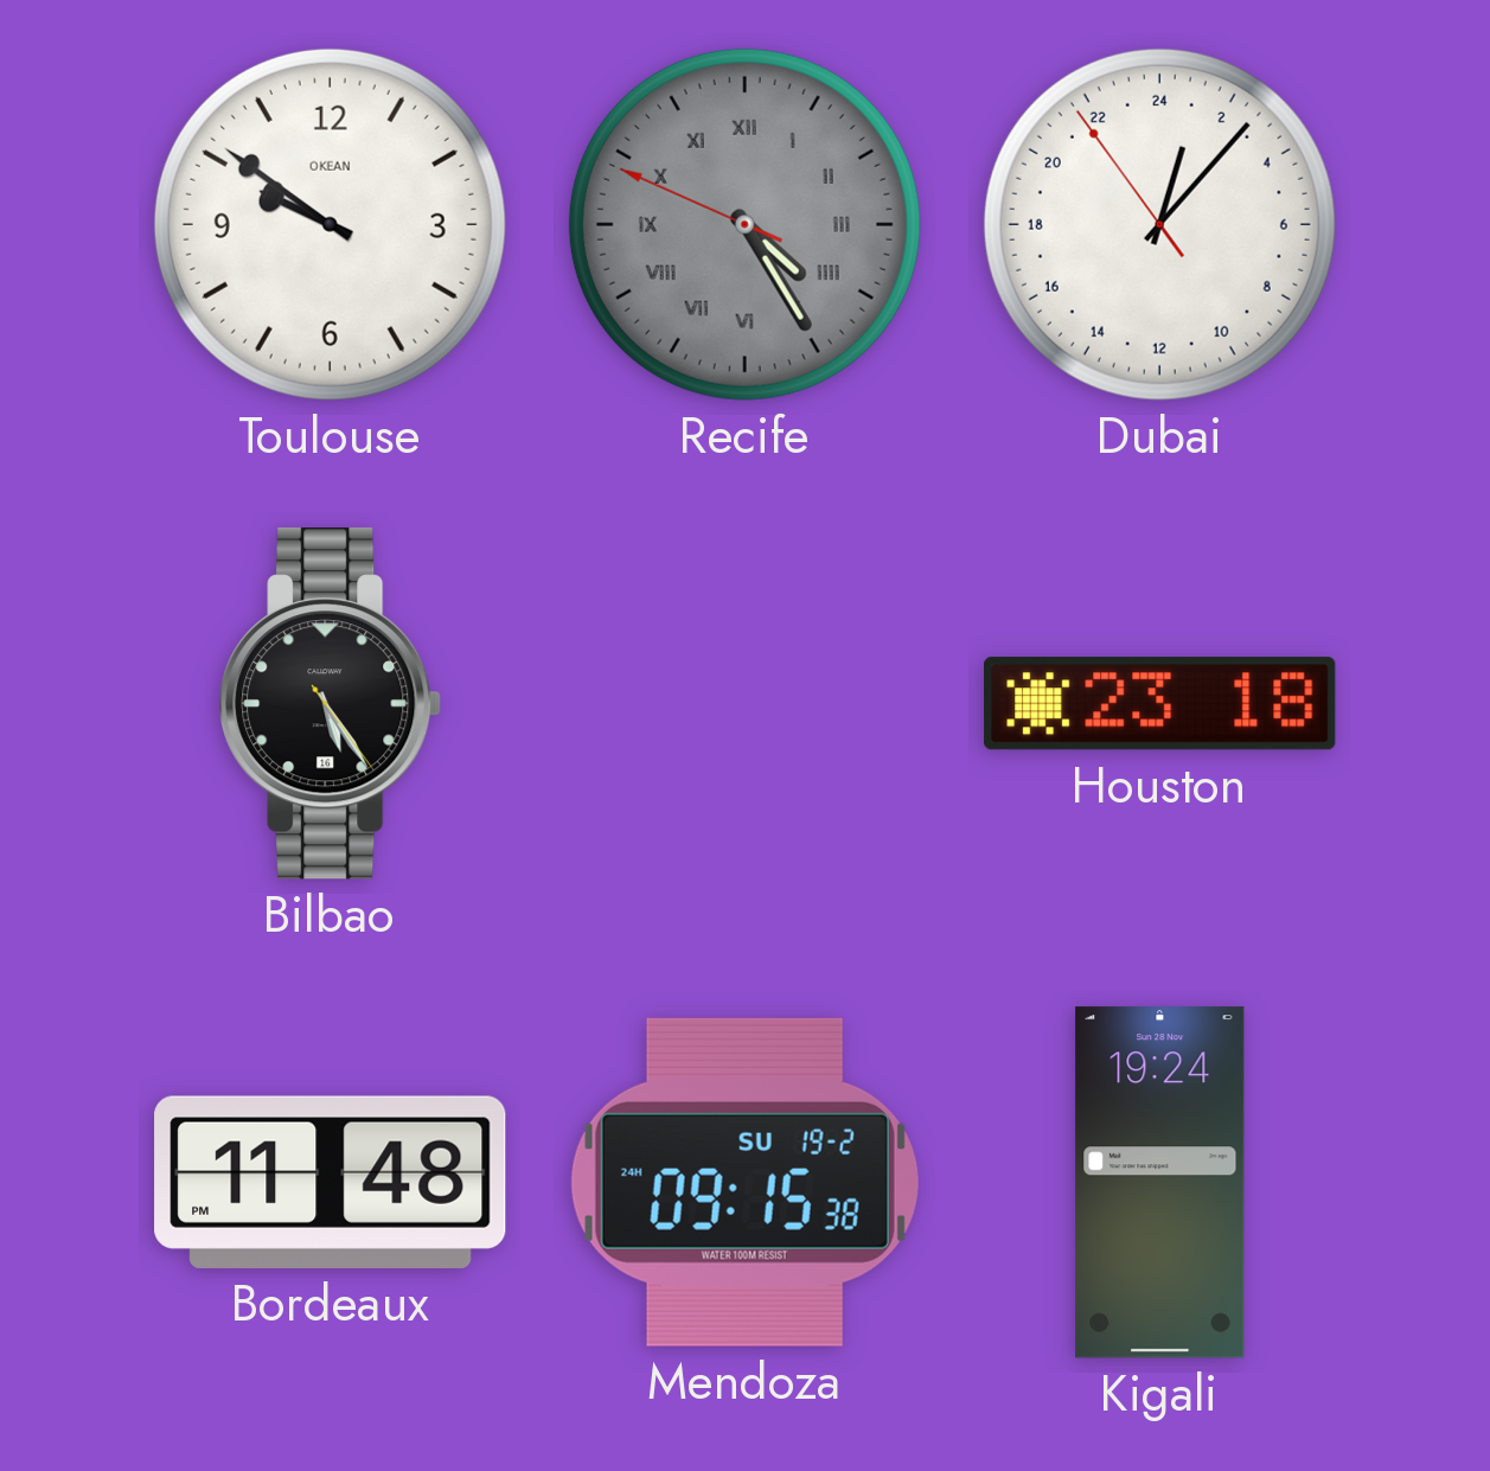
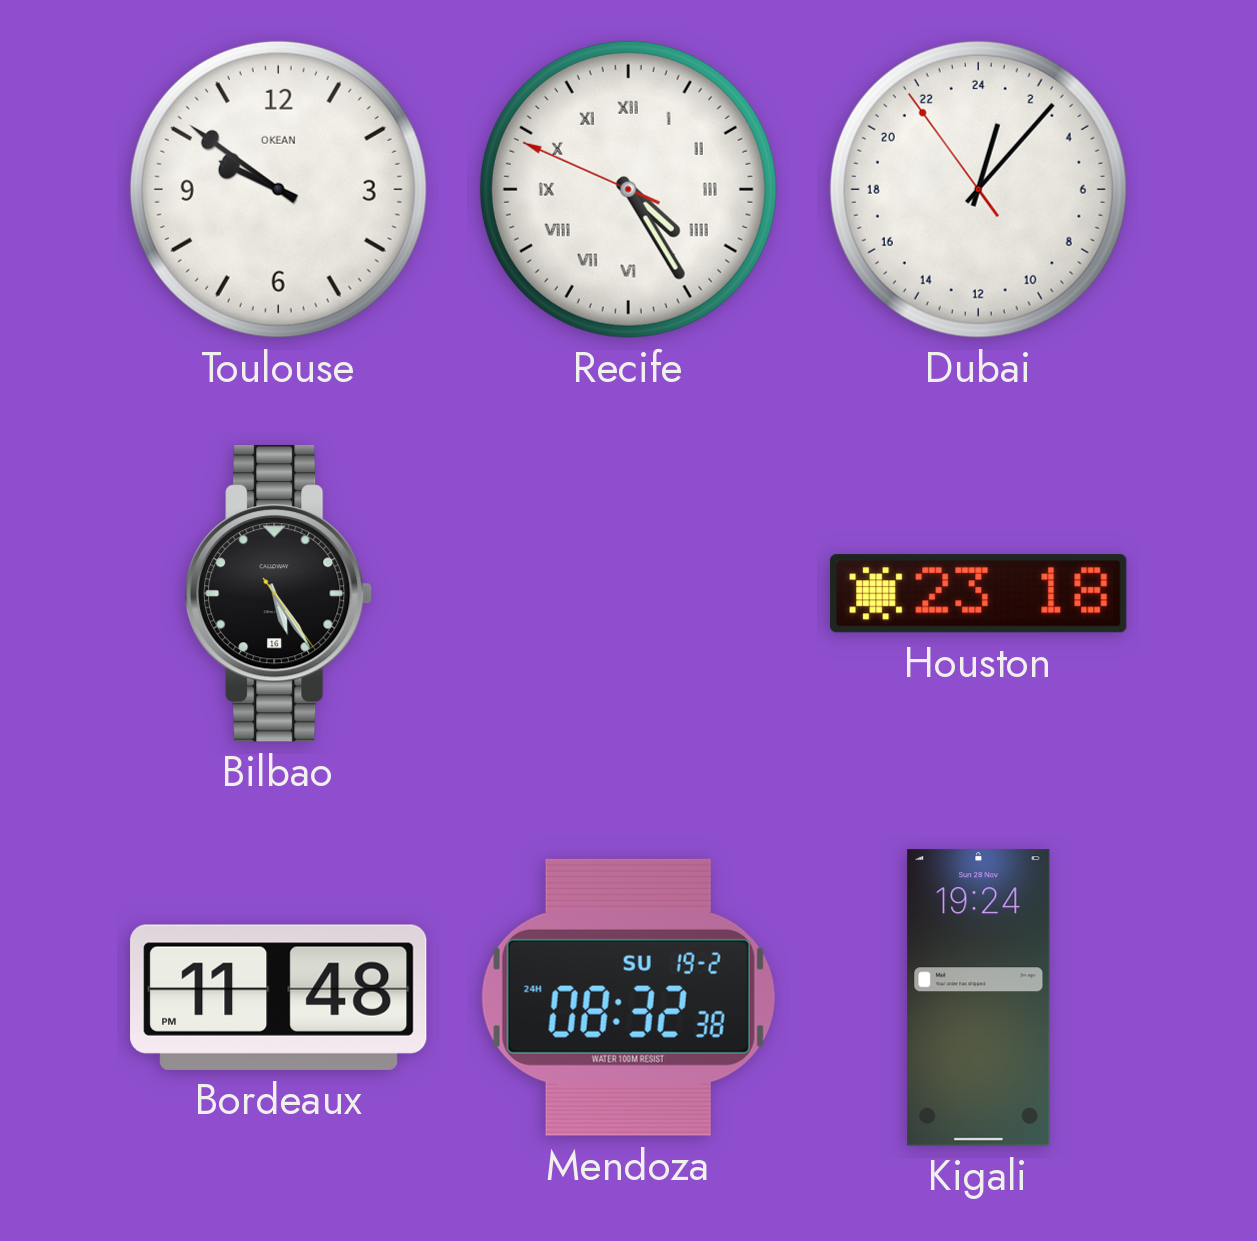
Recife dial: grey -> white
Mendoza: 09:15 -> 08:32
